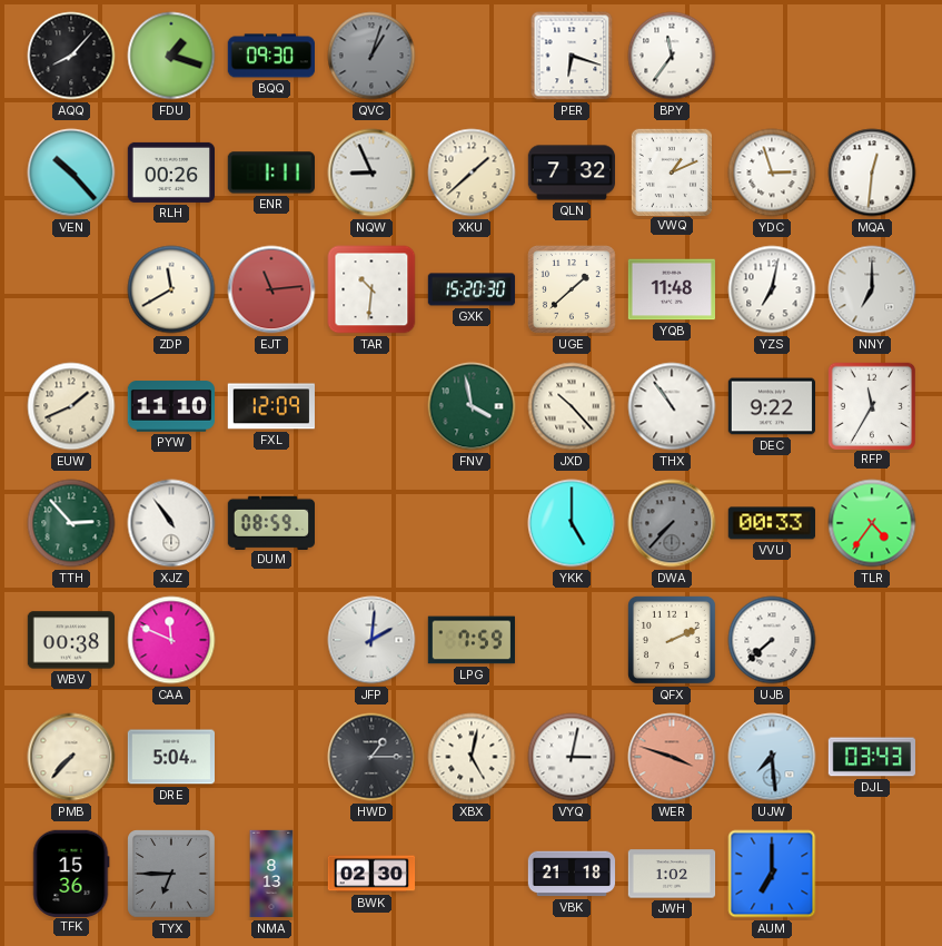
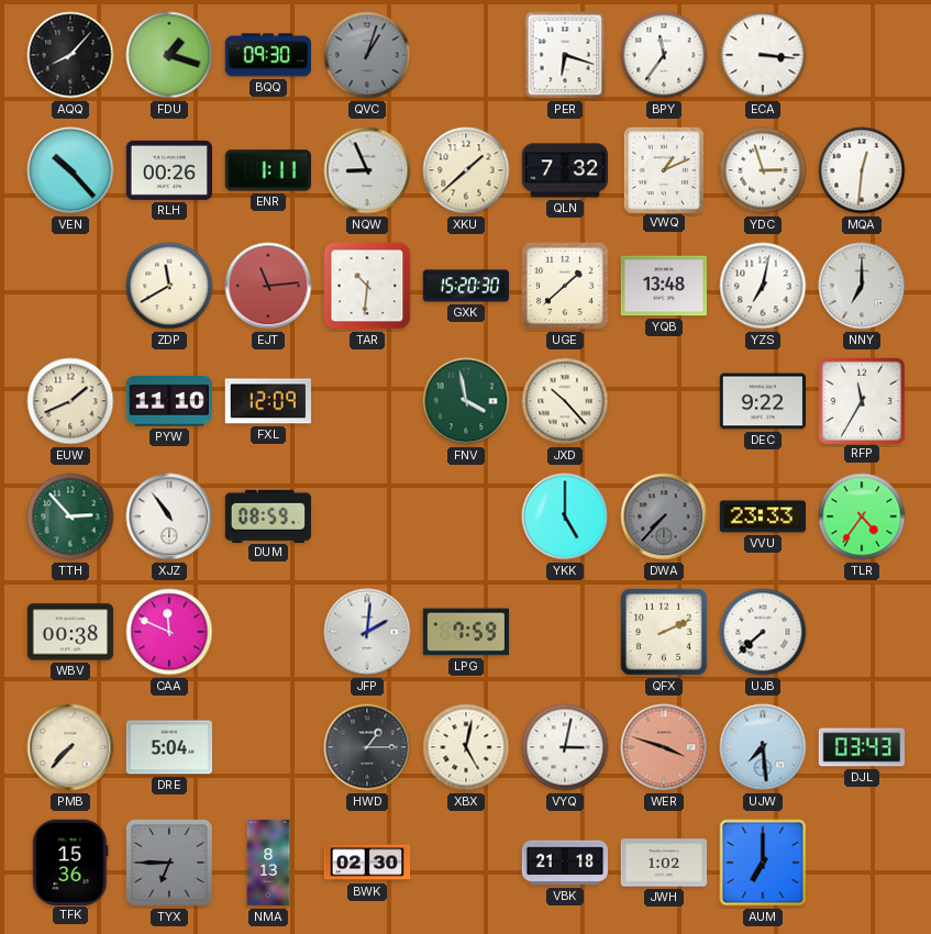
ECA: none -> 3:16
YQB: 11:48 -> 13:48
THX: 10:54 -> none
VVU: 00:33 -> 23:33
